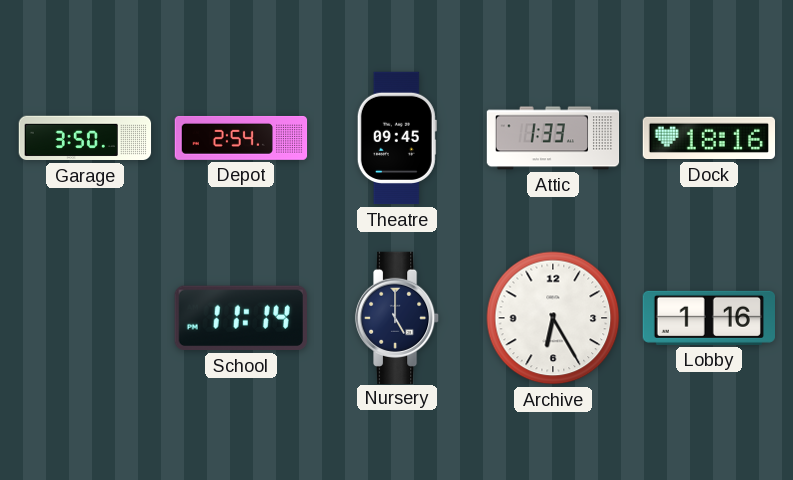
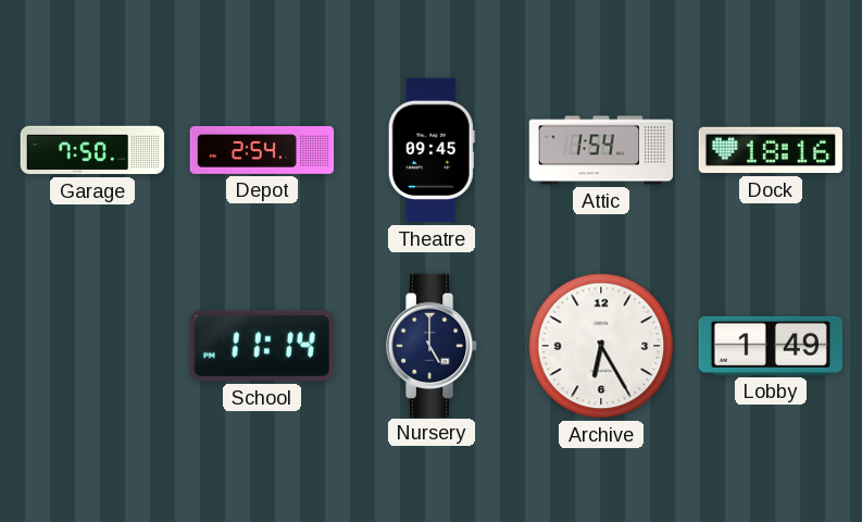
Garage: 3:50 -> 7:50
Attic: 1:33 -> 1:54
Lobby: 1:16 -> 1:49
